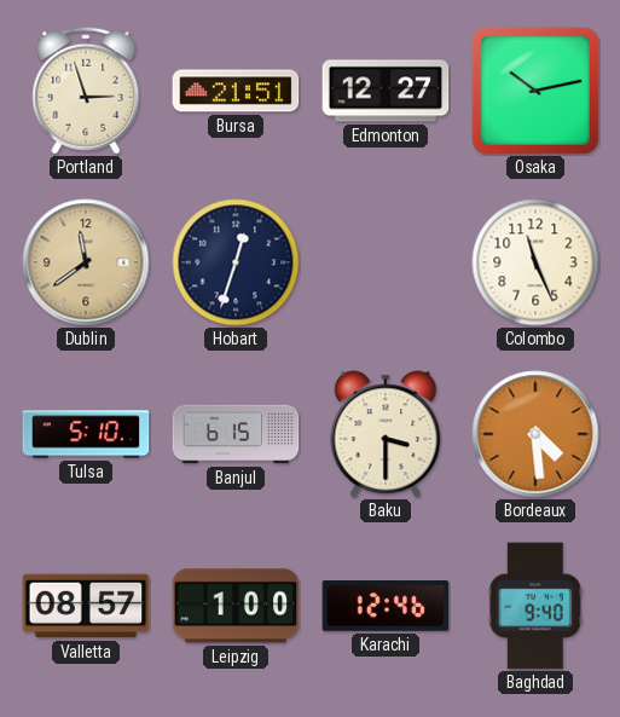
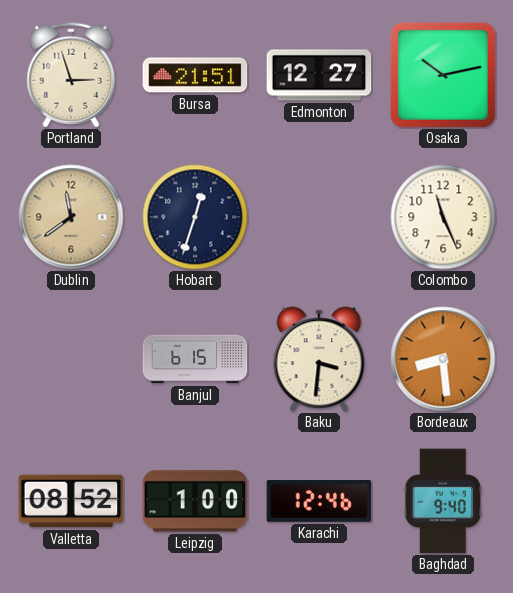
Tulsa: 5:10 -> none
Baku: 3:30 -> 3:31
Bordeaux: 4:29 -> 8:29
Valletta: 08:57 -> 08:52
